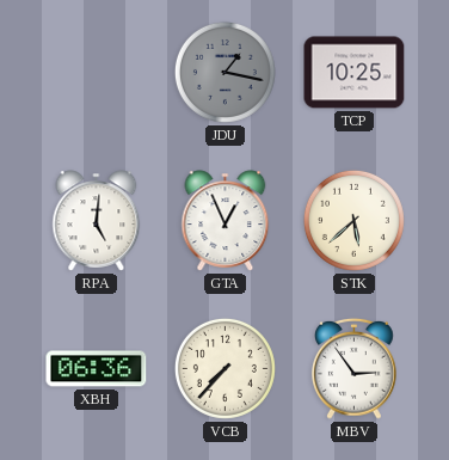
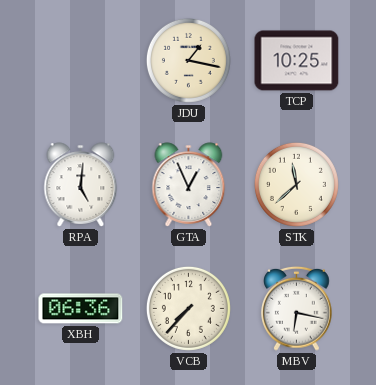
JDU dial: grey -> cream
STK: 5:38 -> 11:38
MBV: 2:54 -> 6:17
